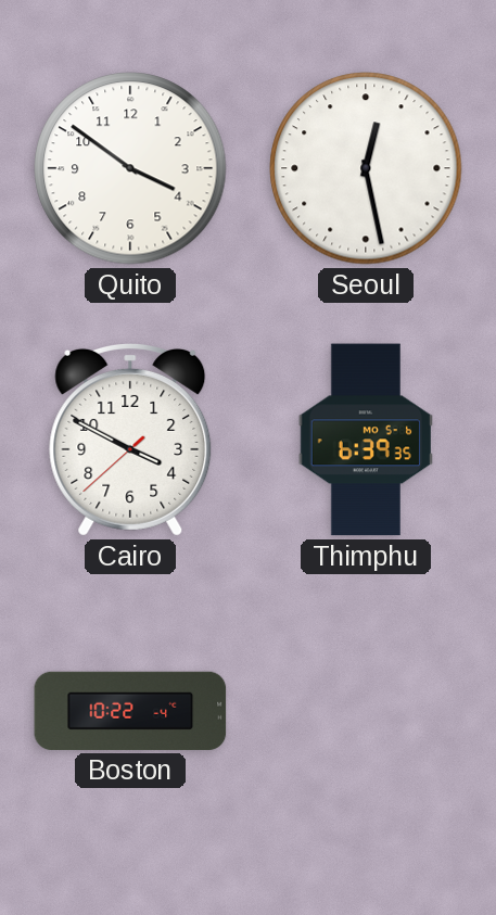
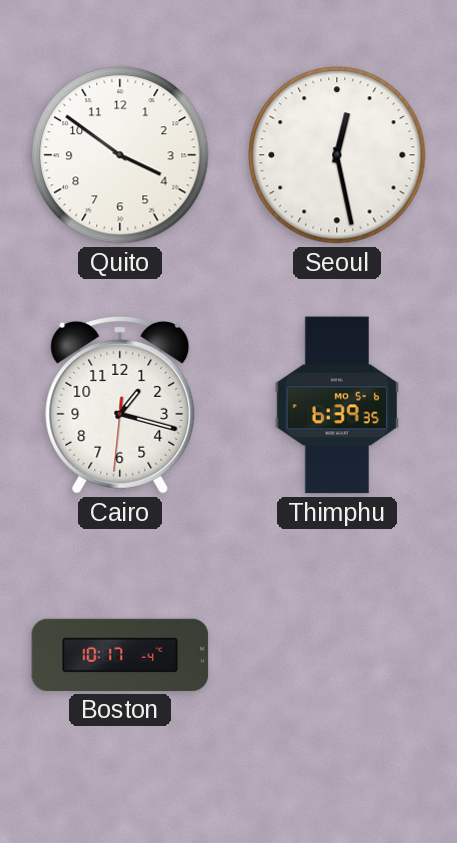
Cairo: 3:49 -> 1:17
Boston: 10:22 -> 10:17
